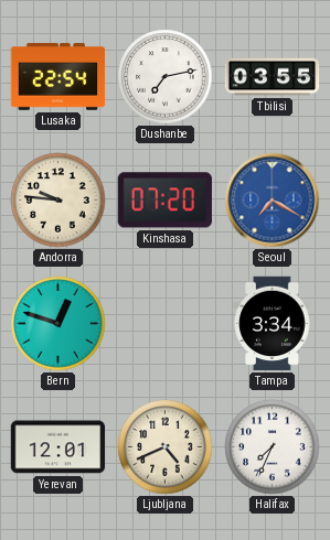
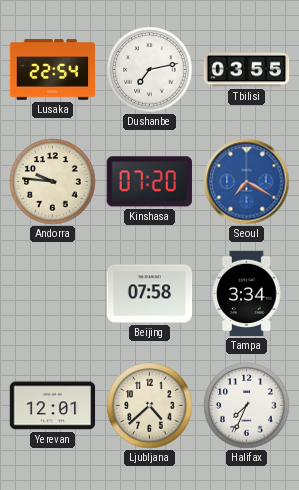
Bern: 12:48 -> none
Beijing: none -> 07:58
Ljubljana: 4:41 -> 4:38
